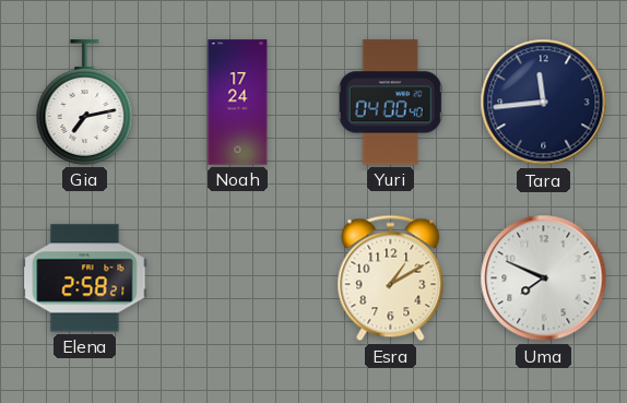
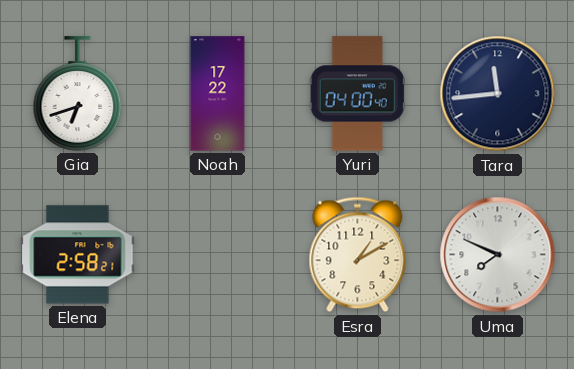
Gia: 7:13 -> 6:42
Noah: 17:24 -> 17:22
